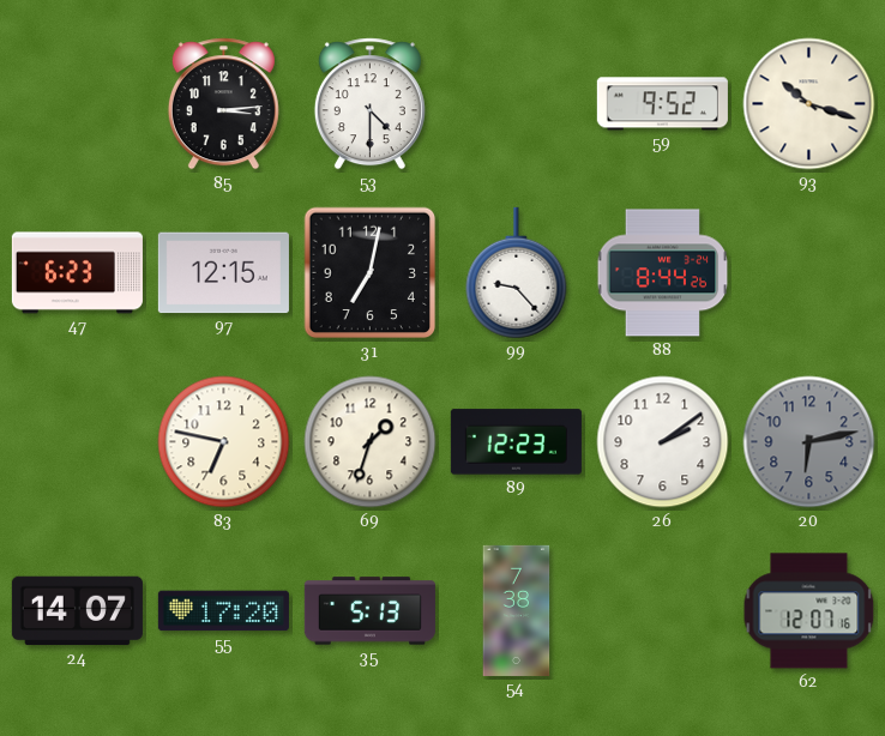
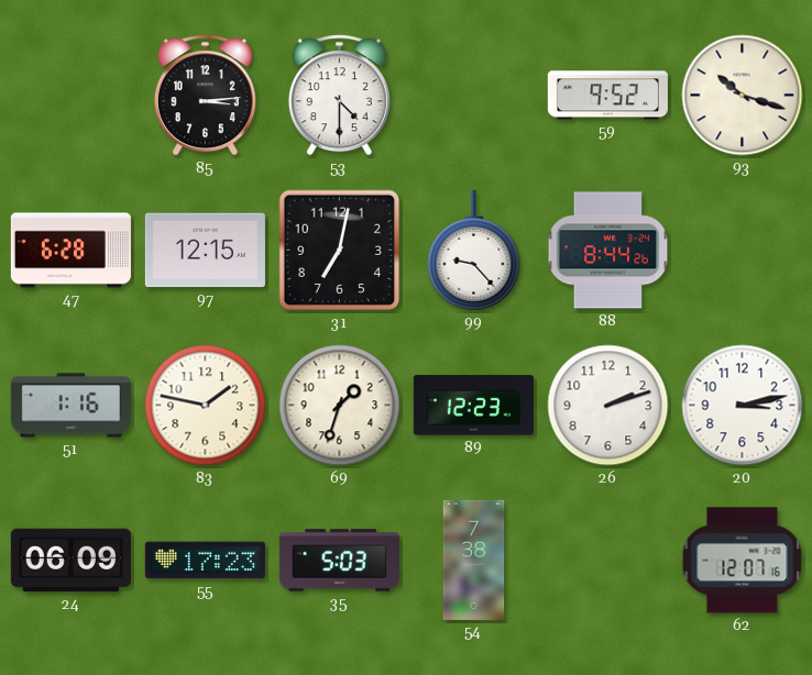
47: 6:23 -> 6:28
51: none -> 1:16
83: 6:47 -> 1:47
26: 2:09 -> 2:12
20: 6:13 -> 3:13
20 dial: grey -> white
24: 14:07 -> 06:09
55: 17:20 -> 17:23
35: 5:13 -> 5:03
